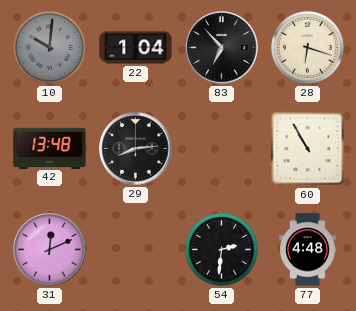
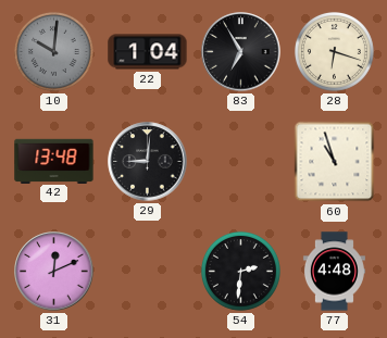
83: 6:53 -> 6:55
29: 8:14 -> 9:01
60: 10:55 -> 10:57
